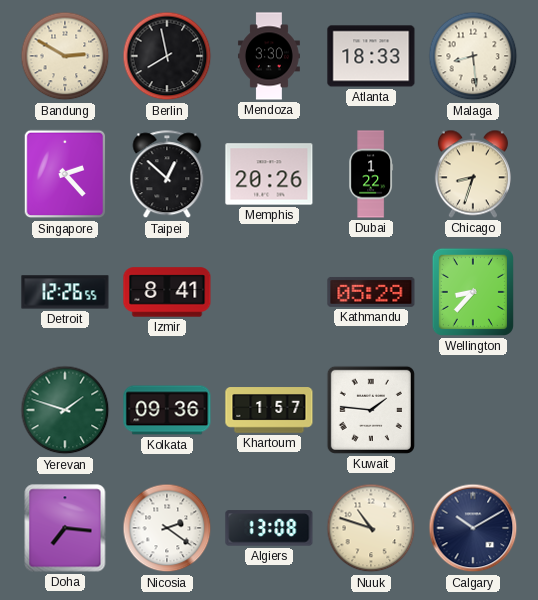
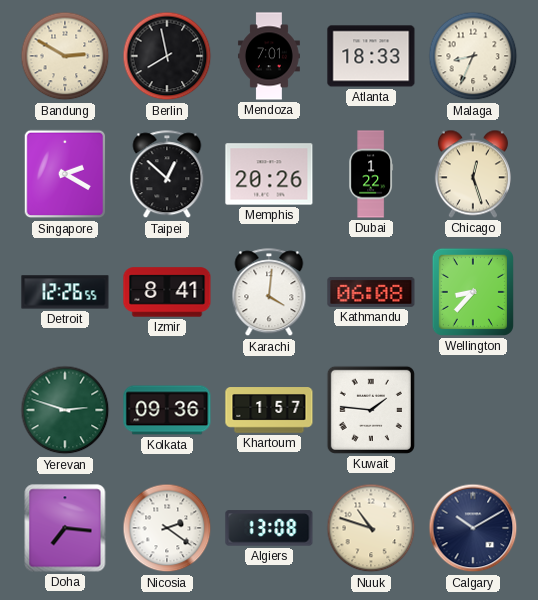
Mendoza: 3:30 -> 7:01
Malaga: 8:29 -> 8:34
Singapore: 2:23 -> 2:20
Chicago: 8:33 -> 12:27
Karachi: none -> 4:01
Kathmandu: 05:29 -> 06:08
Yerevan: 1:48 -> 2:48
